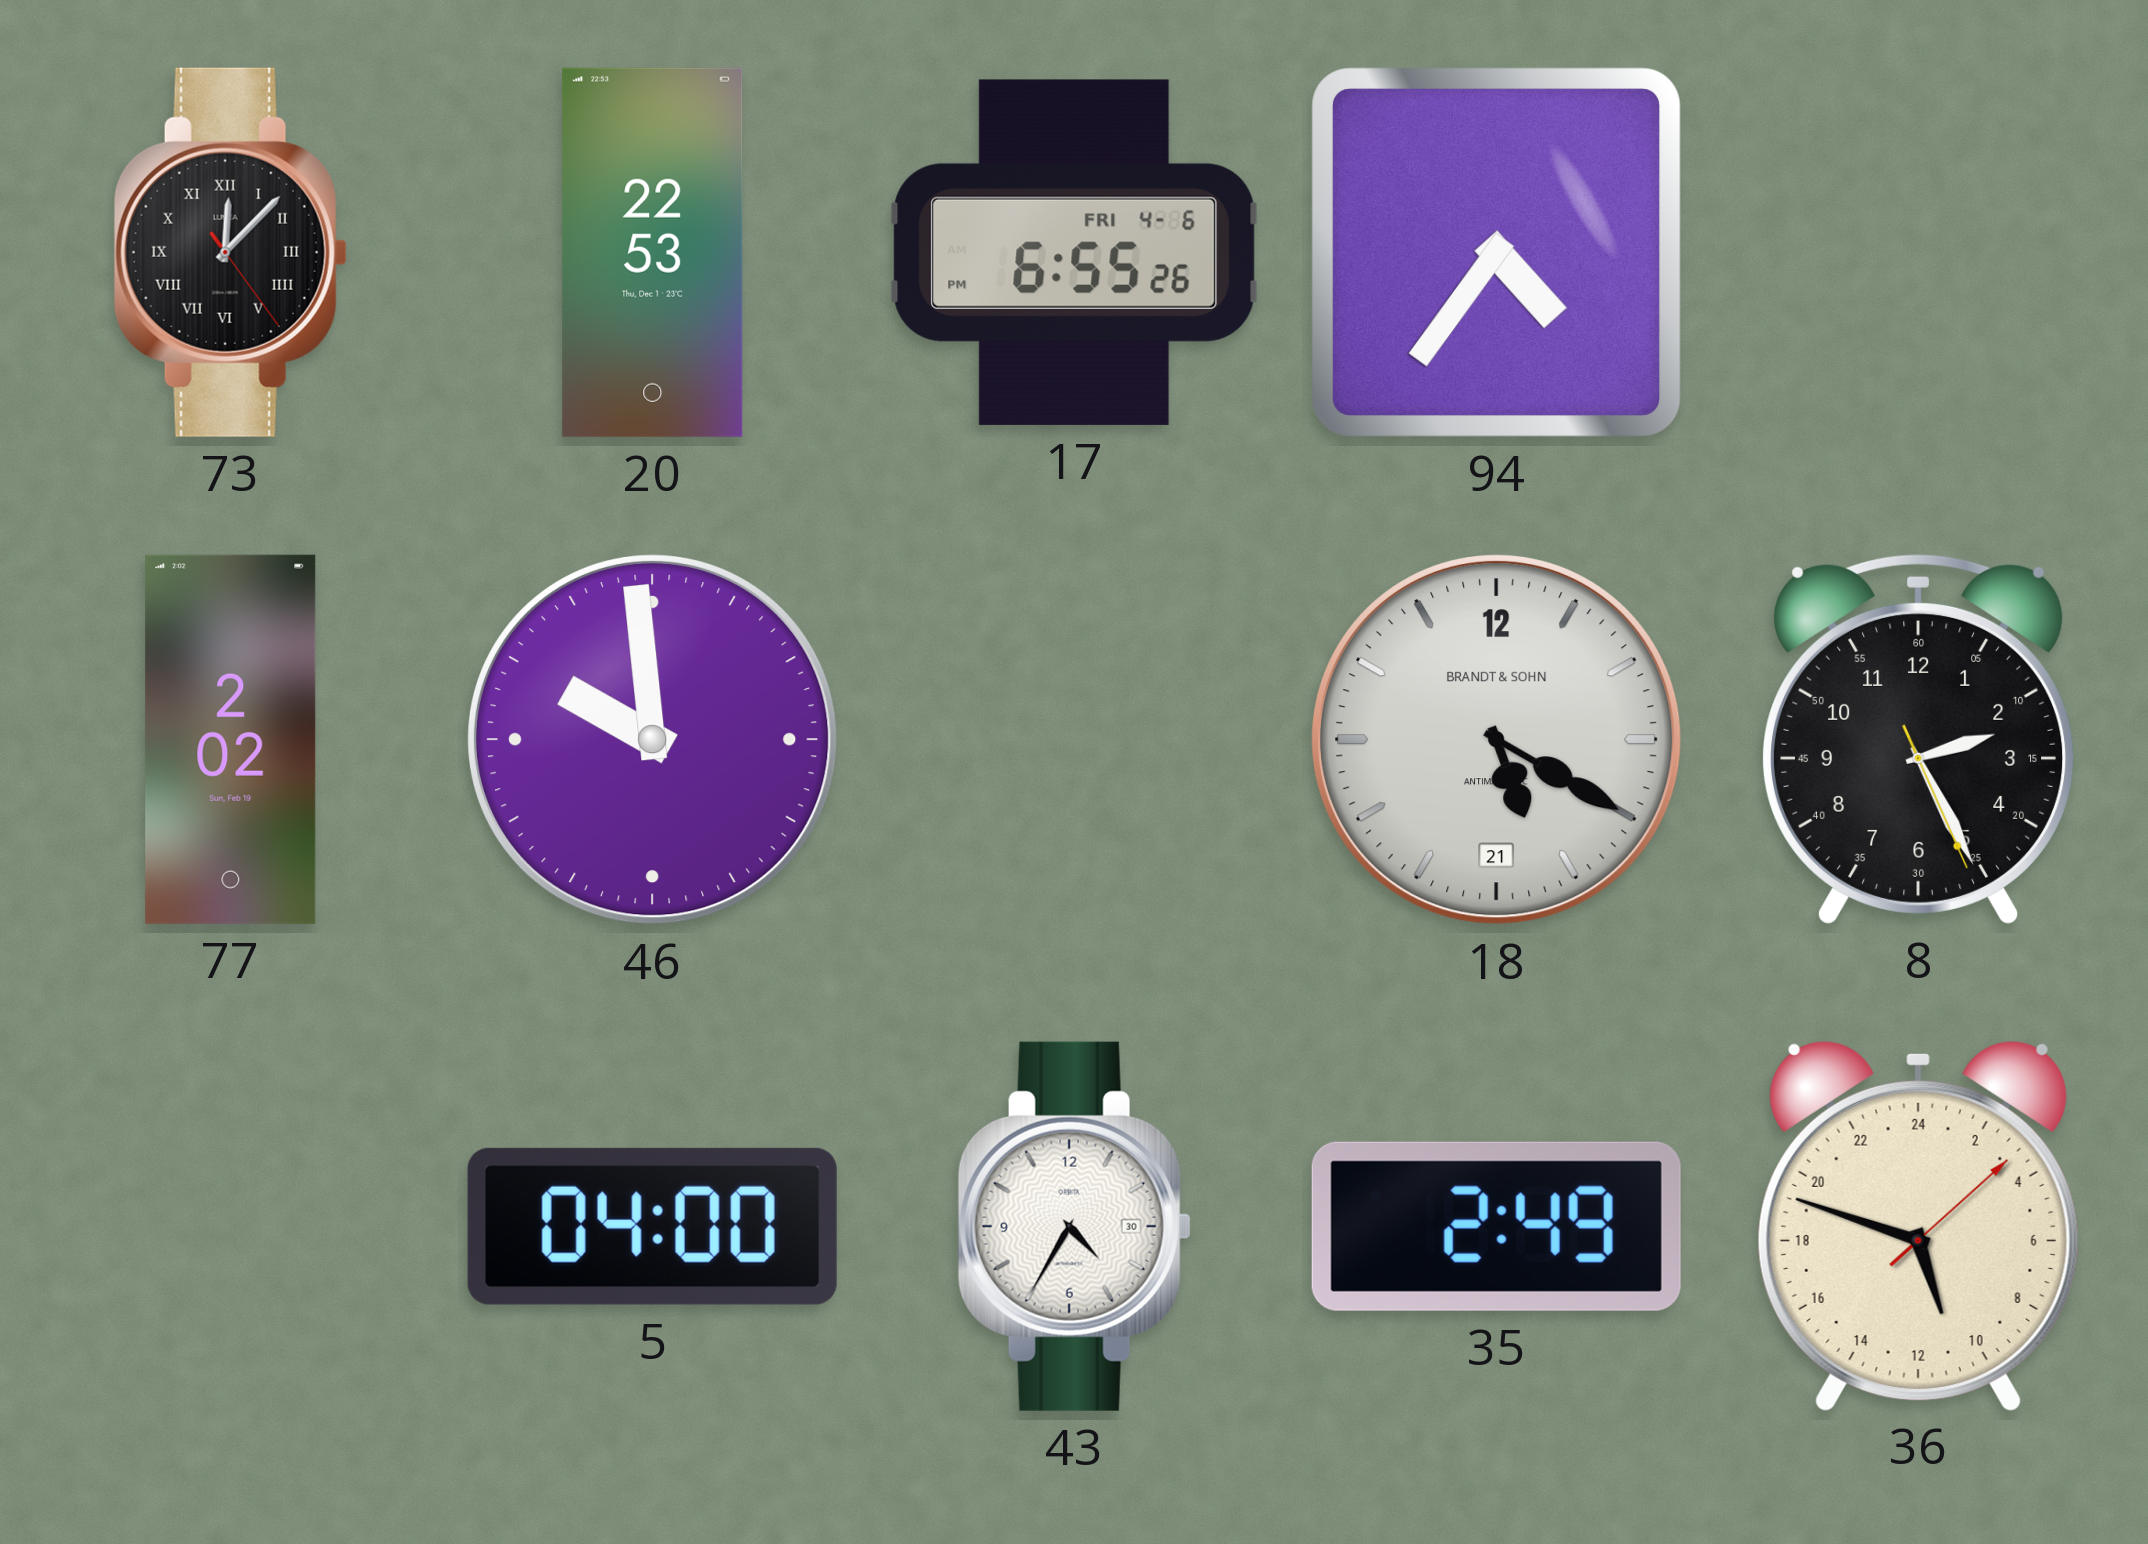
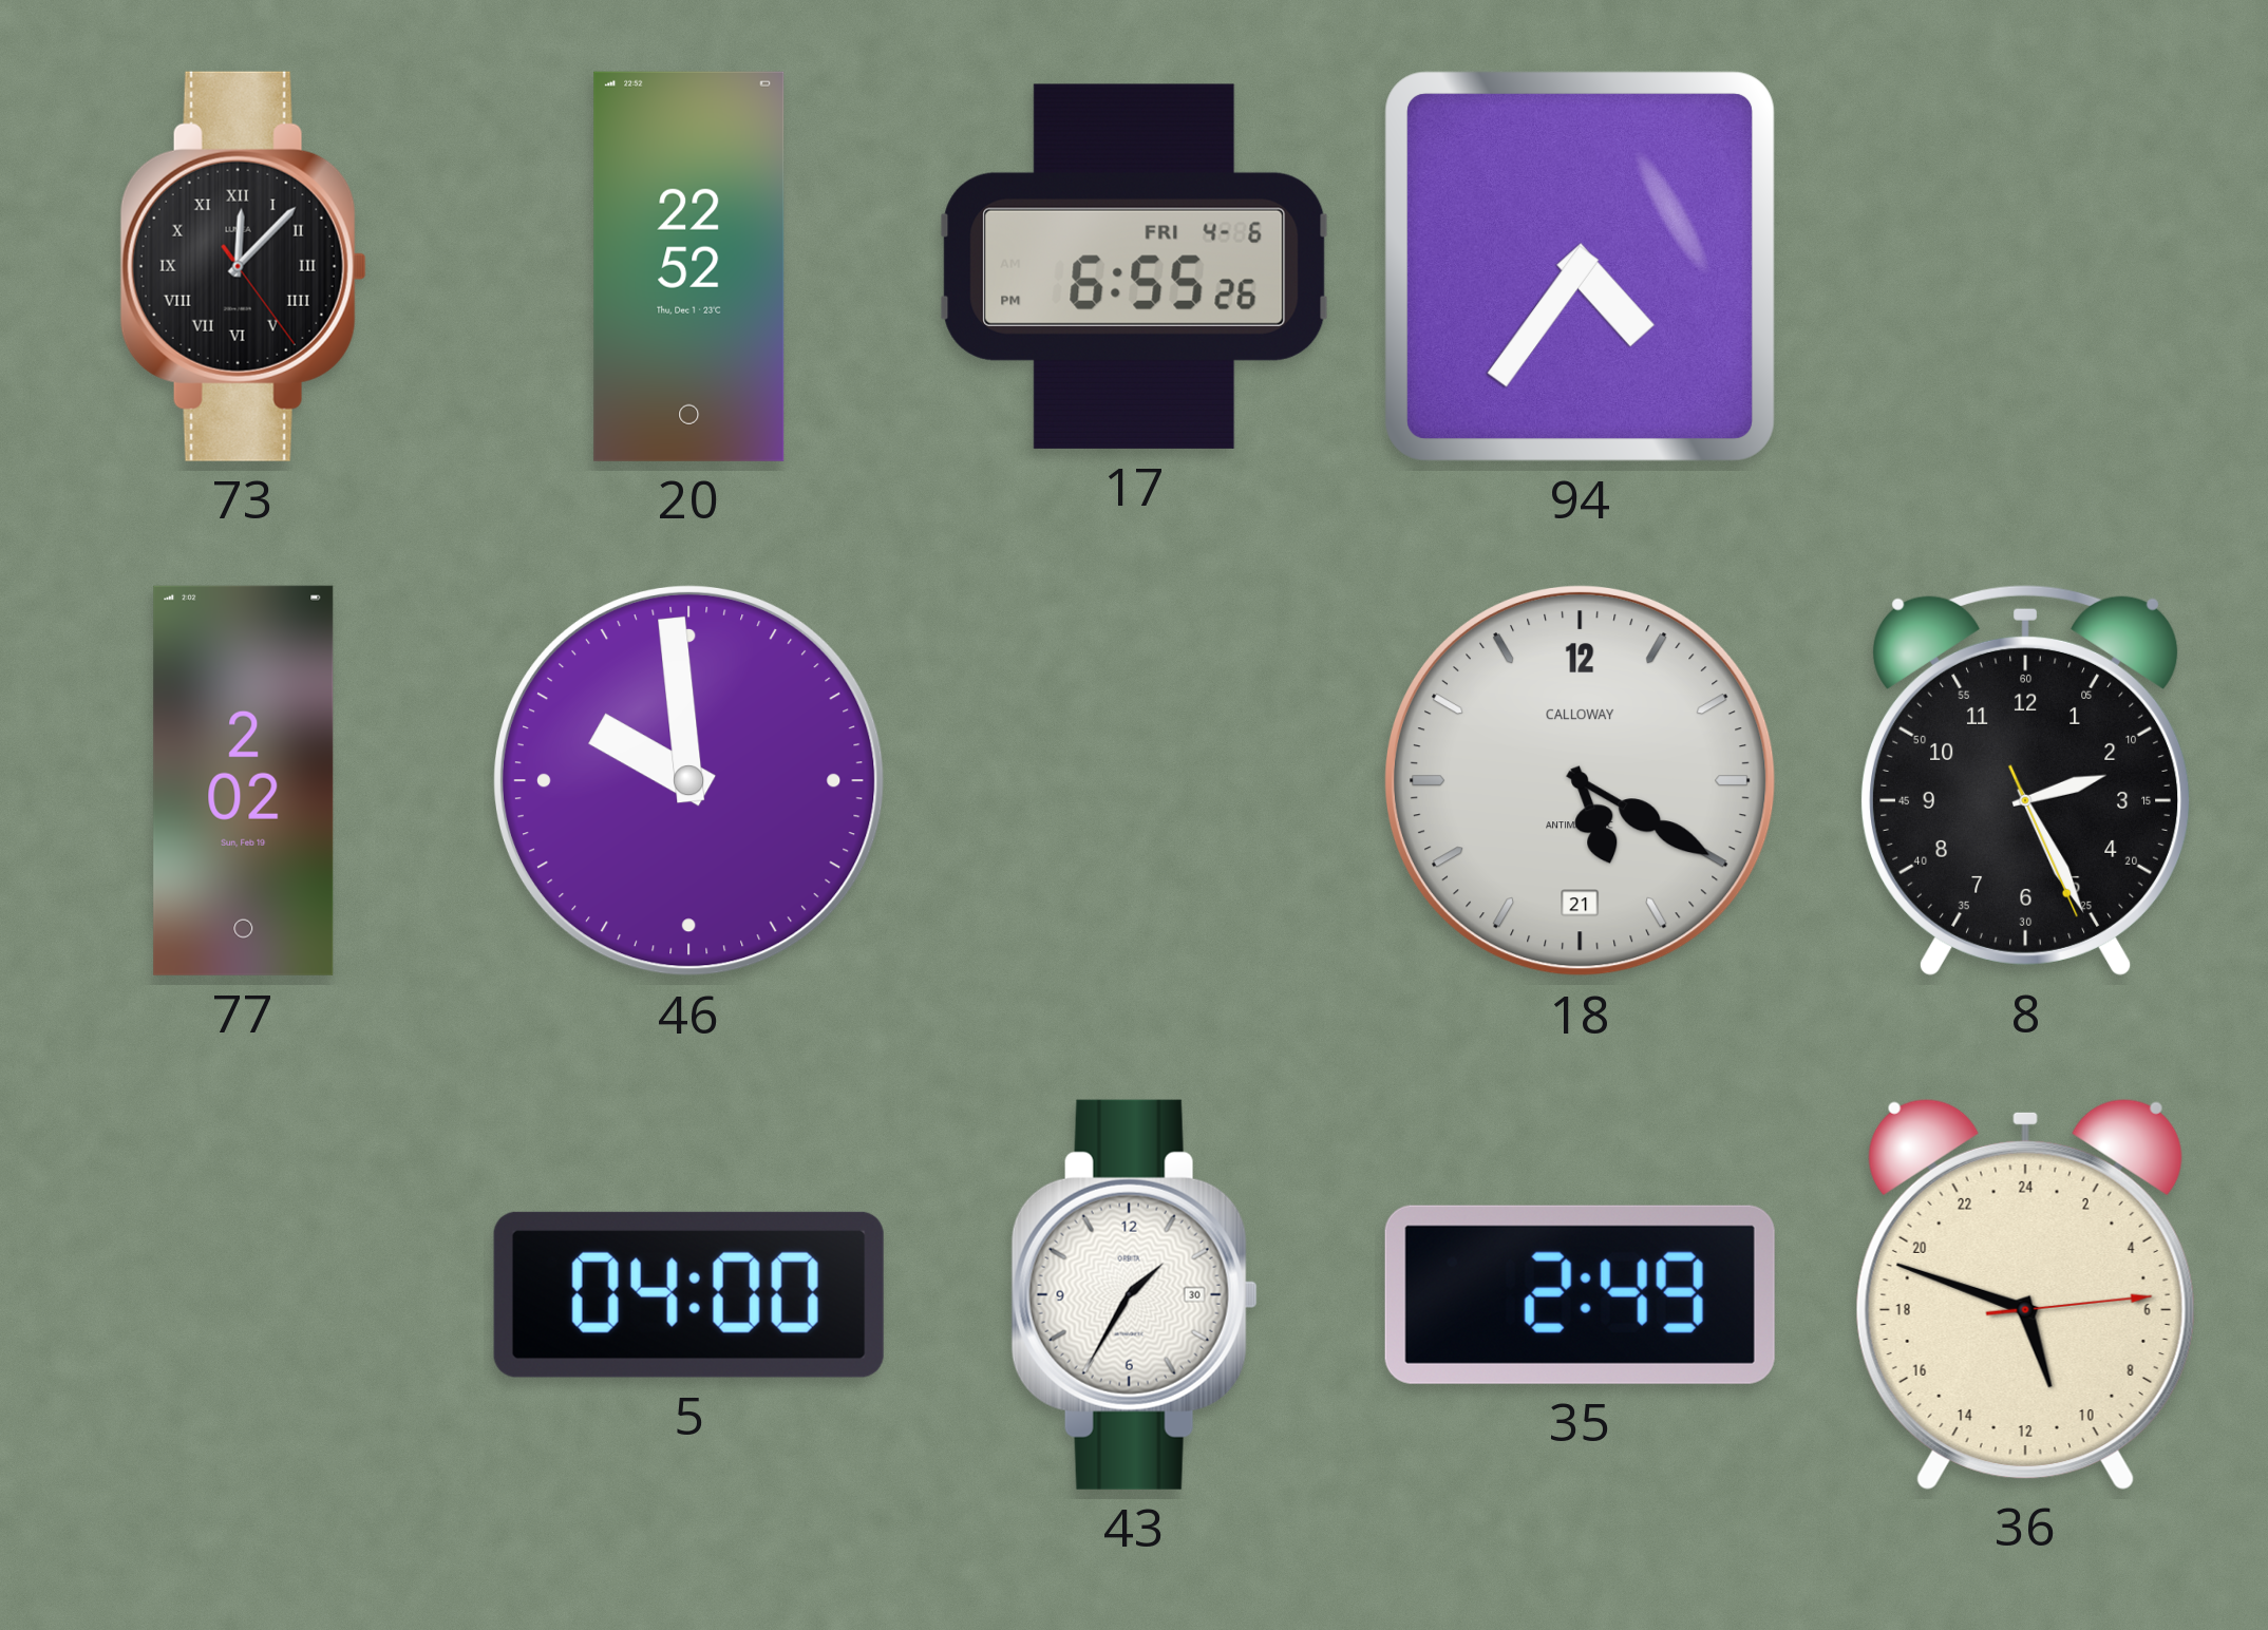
20: 22:53 -> 22:52
18 brand: BRANDT & SOHN -> CALLOWAY
43: 4:35 -> 1:35
36: 10:48:08 -> 10:48:14
